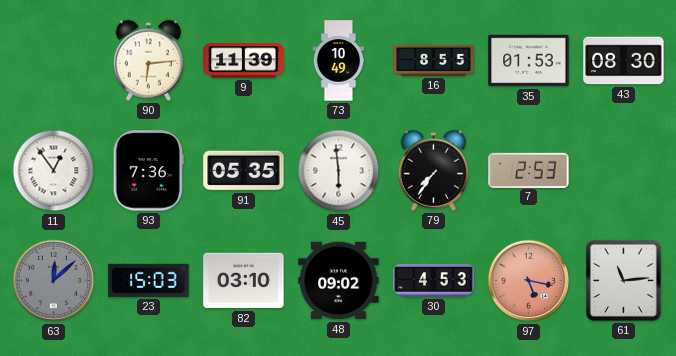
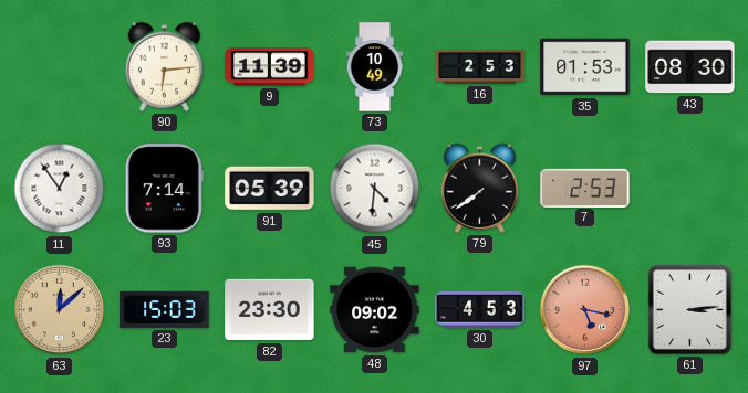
16: 8:55 -> 2:53
93: 7:36 -> 7:14
91: 05:35 -> 05:39
45: 5:59 -> 4:31
79: 7:36 -> 7:39
63 dial: grey -> champagne
82: 03:10 -> 23:30
61: 11:14 -> 3:14
